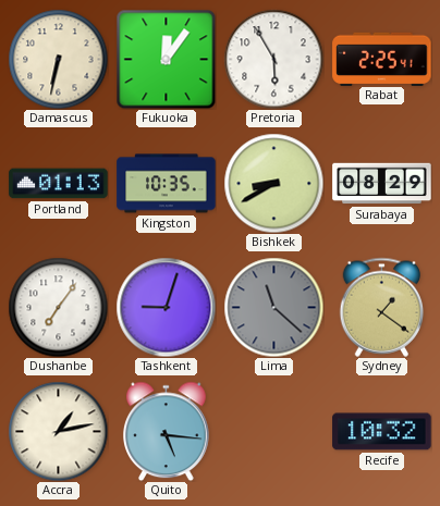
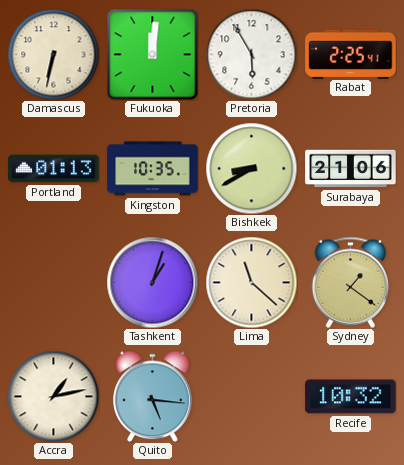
Fukuoka: 12:06 -> 12:01
Surabaya: 08:29 -> 21:06
Dushanbe: 7:06 -> none
Tashkent: 9:03 -> 1:03
Lima dial: grey -> cream
